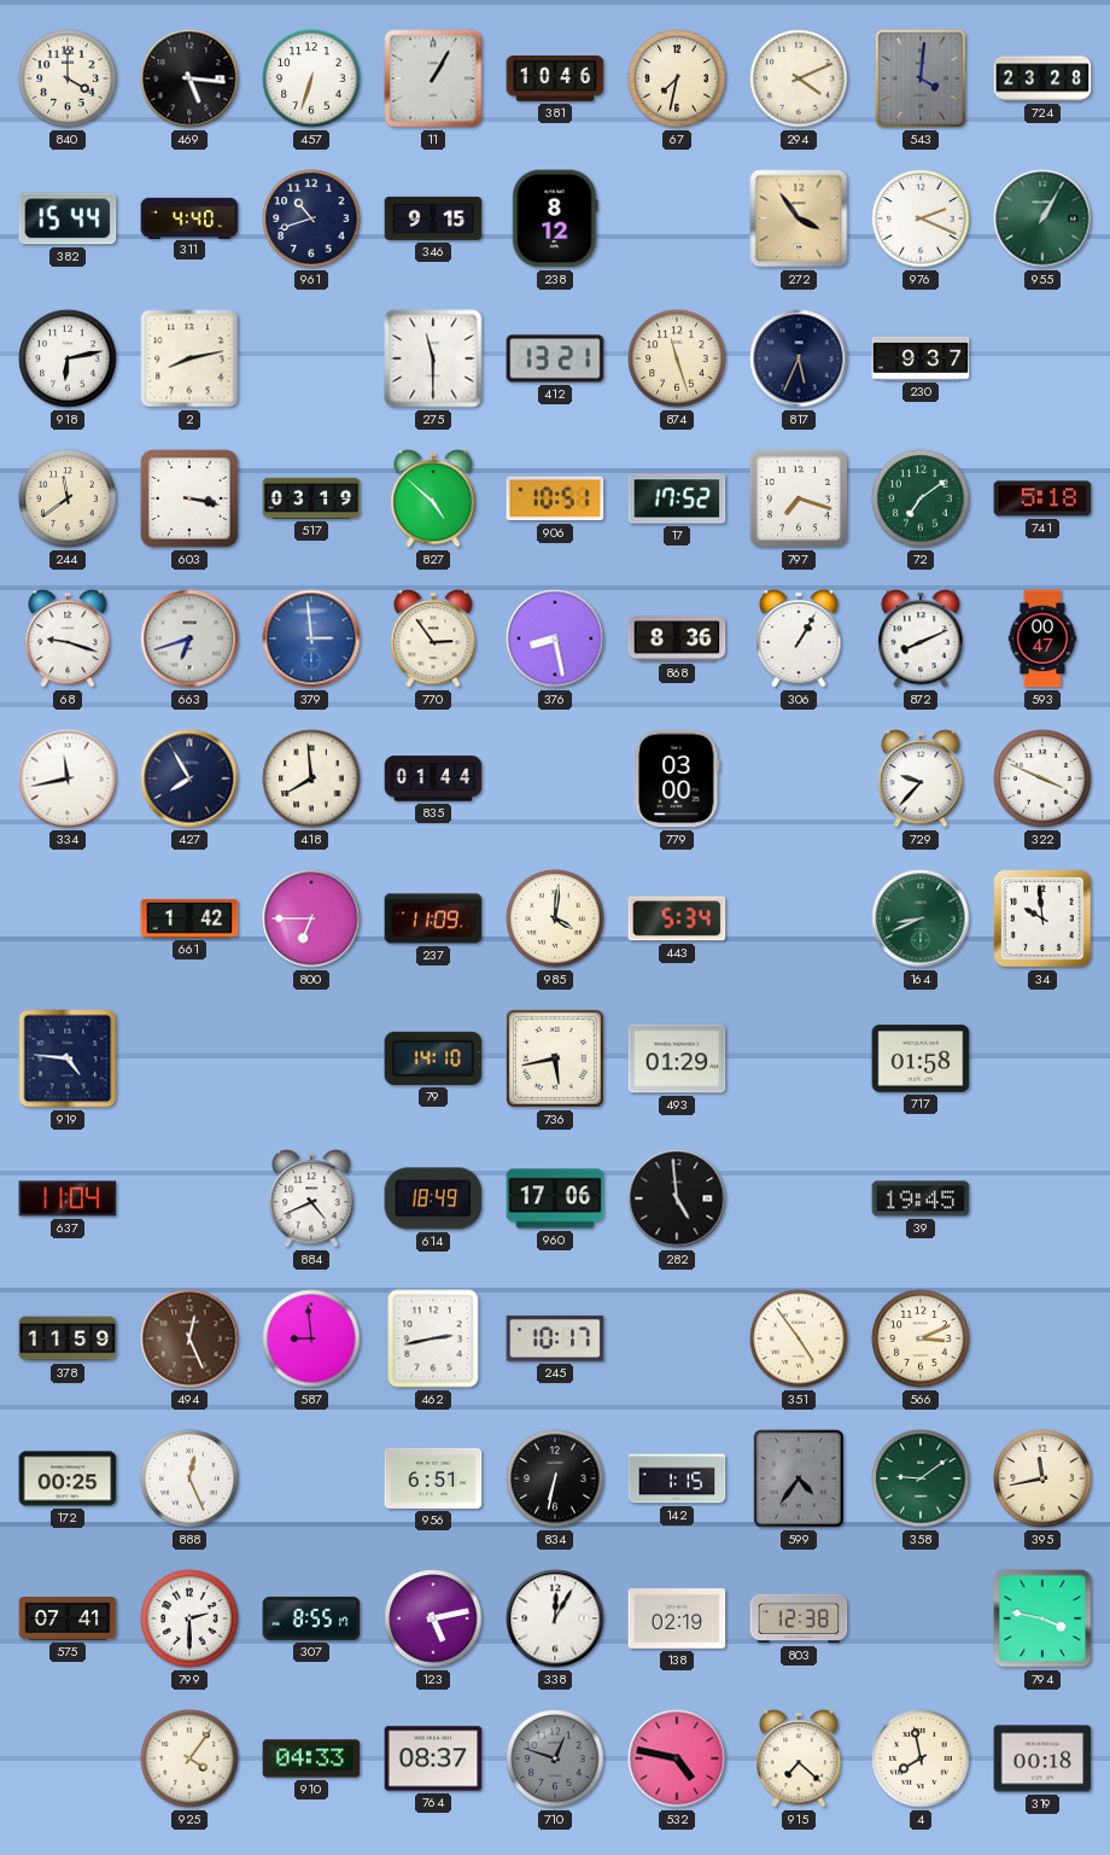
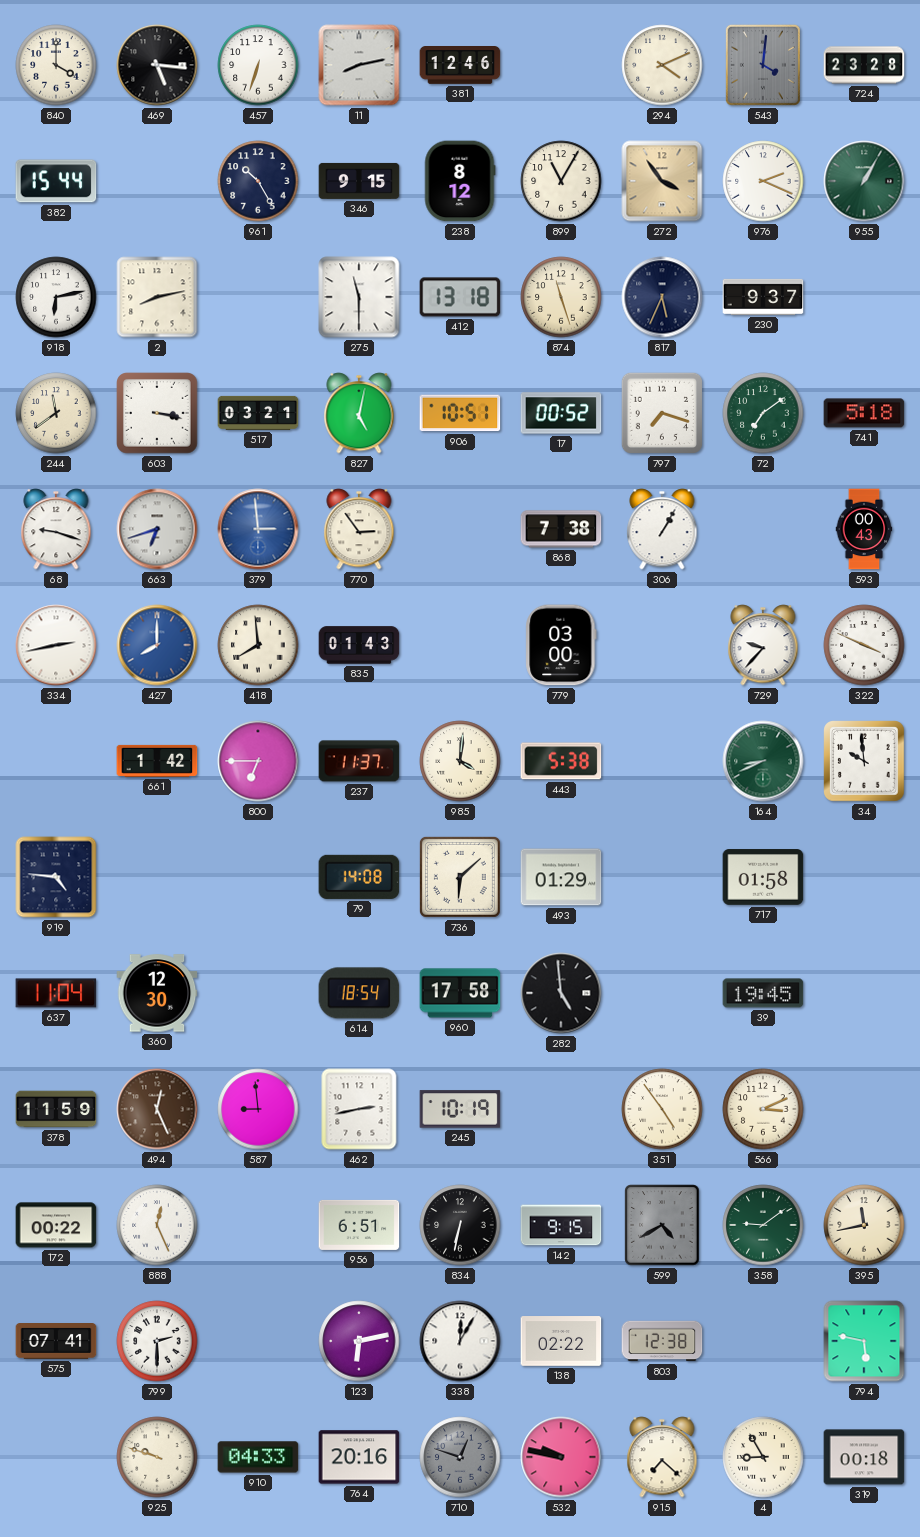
11: 1:05 -> 8:13
381: 10:46 -> 12:46
67: 7:32 -> none
311: 4:40 -> none
961: 10:42 -> 10:25
899: none -> 11:05
412: 13:21 -> 13:18
517: 03:19 -> 03:21
827: 4:52 -> 5:02
17: 17:52 -> 00:52
376: 8:28 -> none
868: 8:36 -> 7:38
872: 8:11 -> none
593: 00:47 -> 00:43
334: 11:43 -> 2:43
427: 7:55 -> 8:00
427 dial: navy -> blue
835: 01:44 -> 01:43
237: 11:09 -> 11:37
443: 5:34 -> 5:38
79: 14:10 -> 14:08
736: 5:43 -> 6:08
360: none -> 12:30
884: 4:41 -> none
614: 18:49 -> 18:54
960: 17:06 -> 17:58
245: 10:17 -> 10:19
172: 00:25 -> 00:22
142: 1:15 -> 9:15
599: 4:36 -> 4:40
307: 8:55 -> none
123: 5:13 -> 6:13
138: 02:19 -> 02:22
794: 3:47 -> 5:47
925: 4:06 -> 9:48
764: 08:37 -> 20:16
532: 4:47 -> 9:47
4: 7:58 -> 8:55
